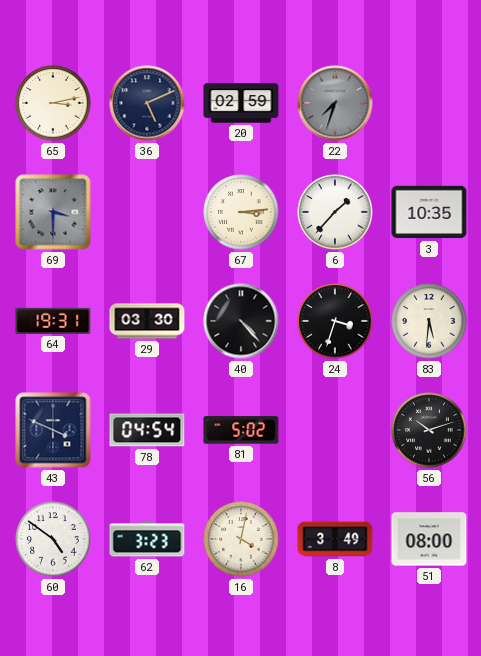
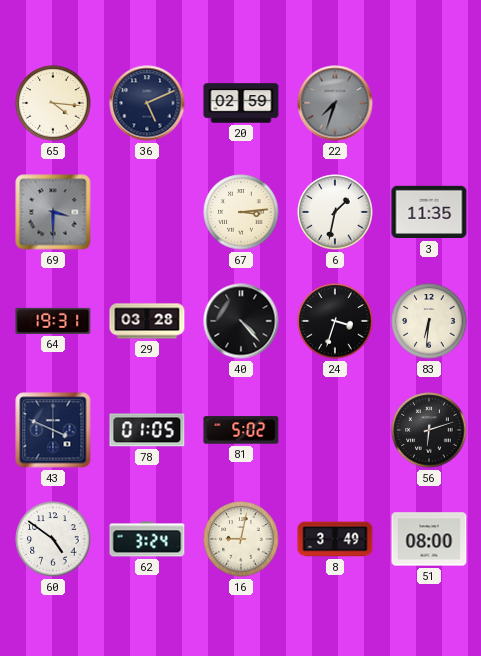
65: 3:13 -> 4:16
6: 1:37 -> 1:32
3: 10:35 -> 11:35
29: 03:30 -> 03:28
83: 5:31 -> 6:31
78: 04:54 -> 01:05
56: 10:12 -> 6:12
62: 3:23 -> 3:24
16: 4:02 -> 9:02
